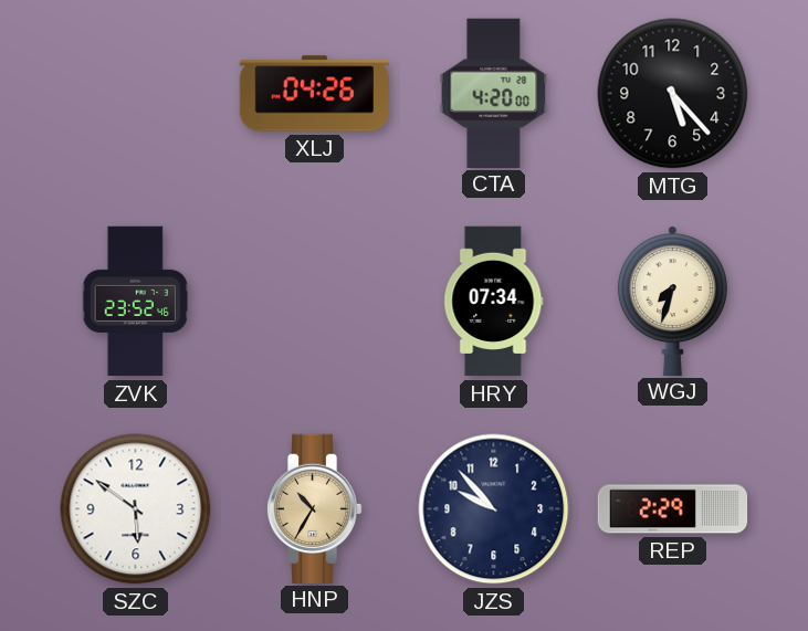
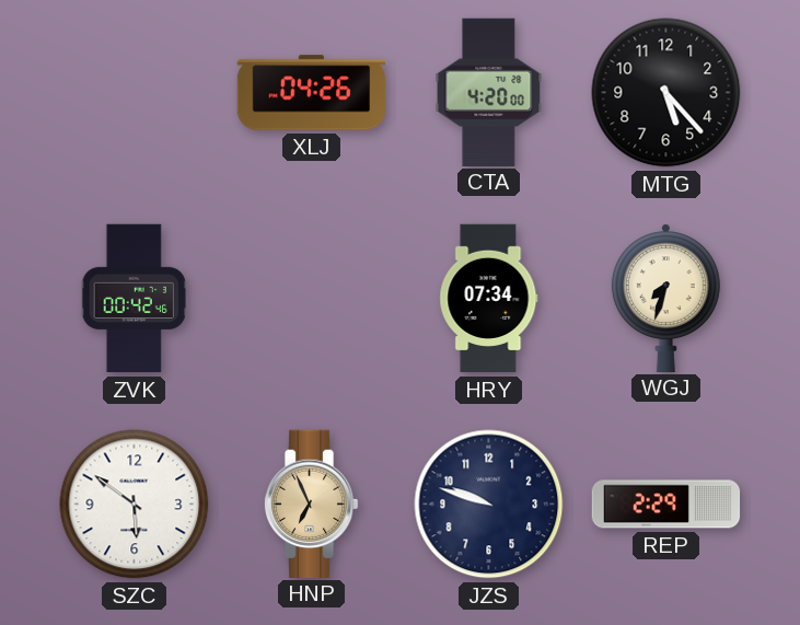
ZVK: 23:52 -> 00:42
HNP: 10:35 -> 6:56
JZS: 9:53 -> 9:48
